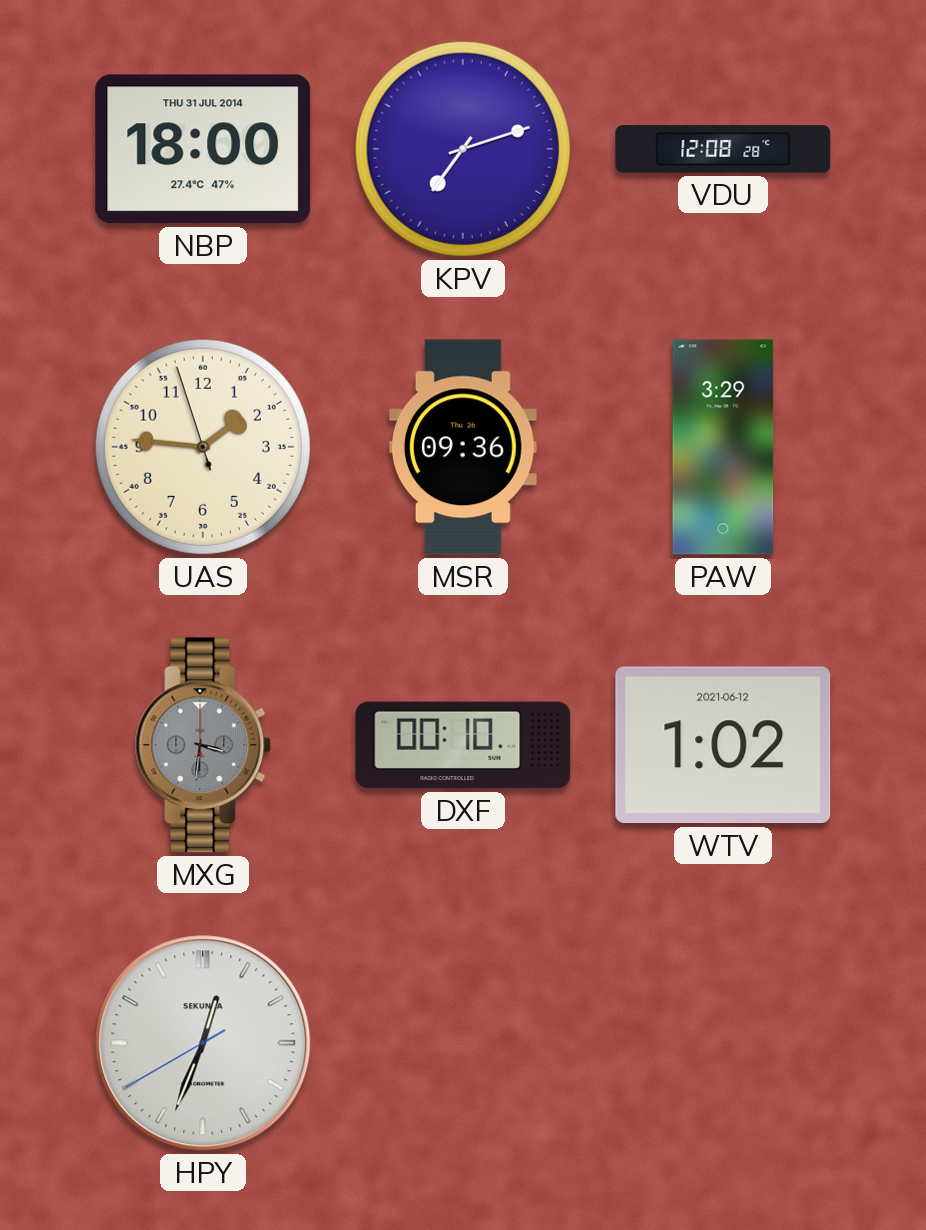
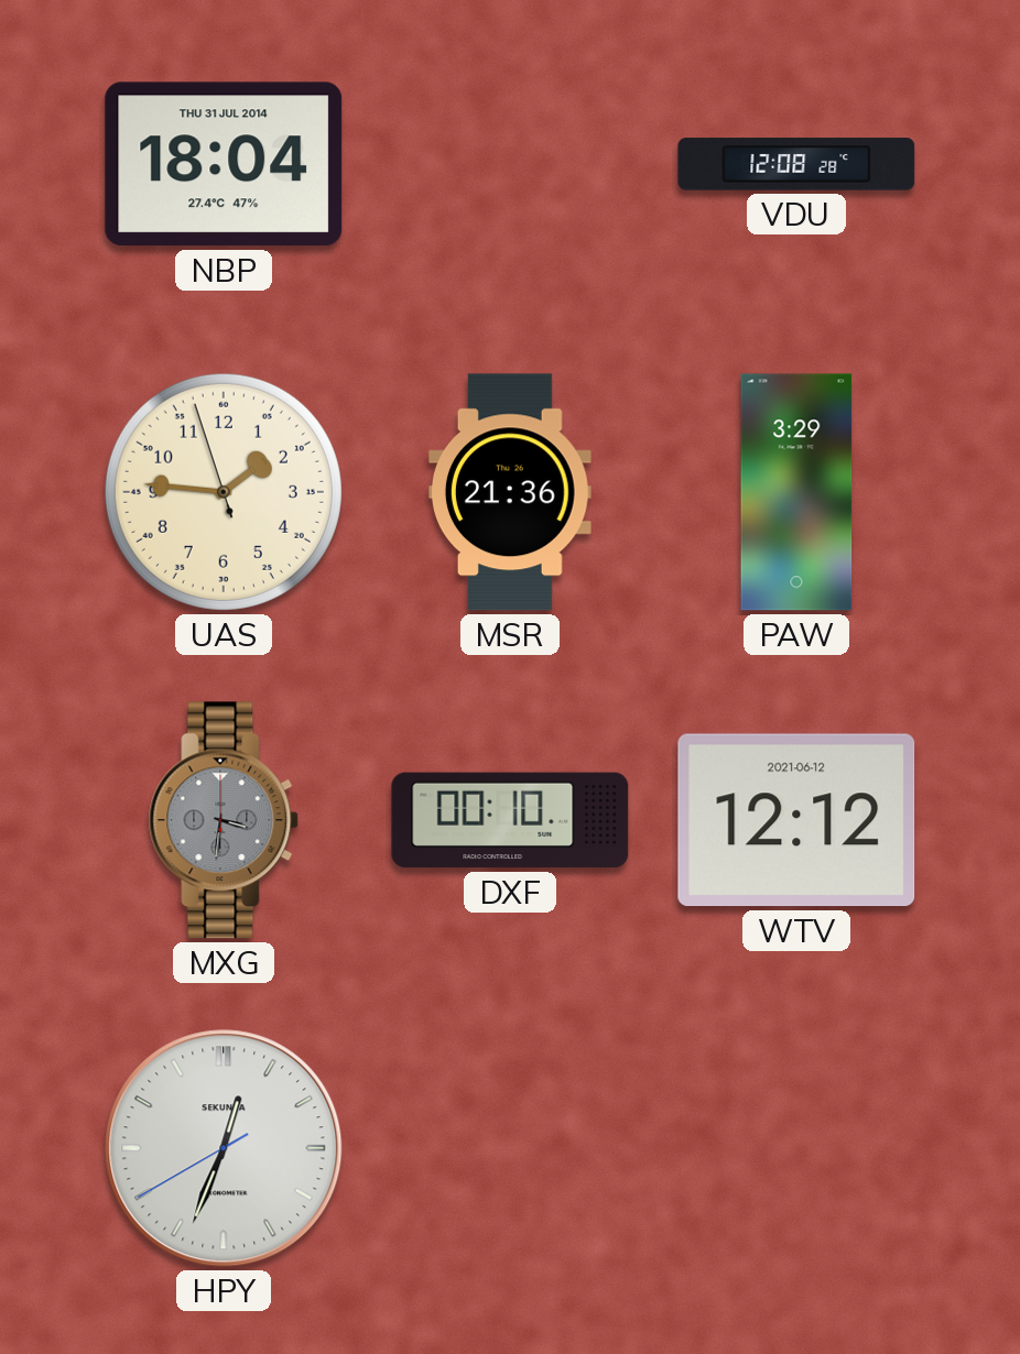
NBP: 18:00 -> 18:04
KPV: 7:12 -> none
MSR: 09:36 -> 21:36
WTV: 1:02 -> 12:12
